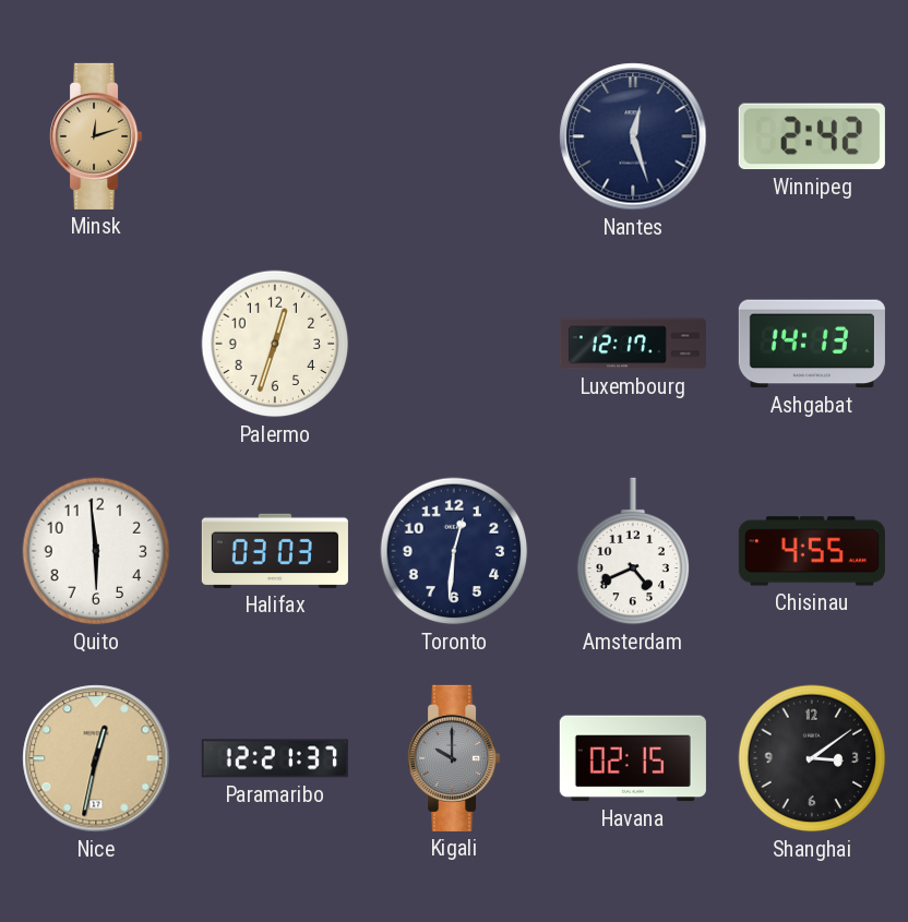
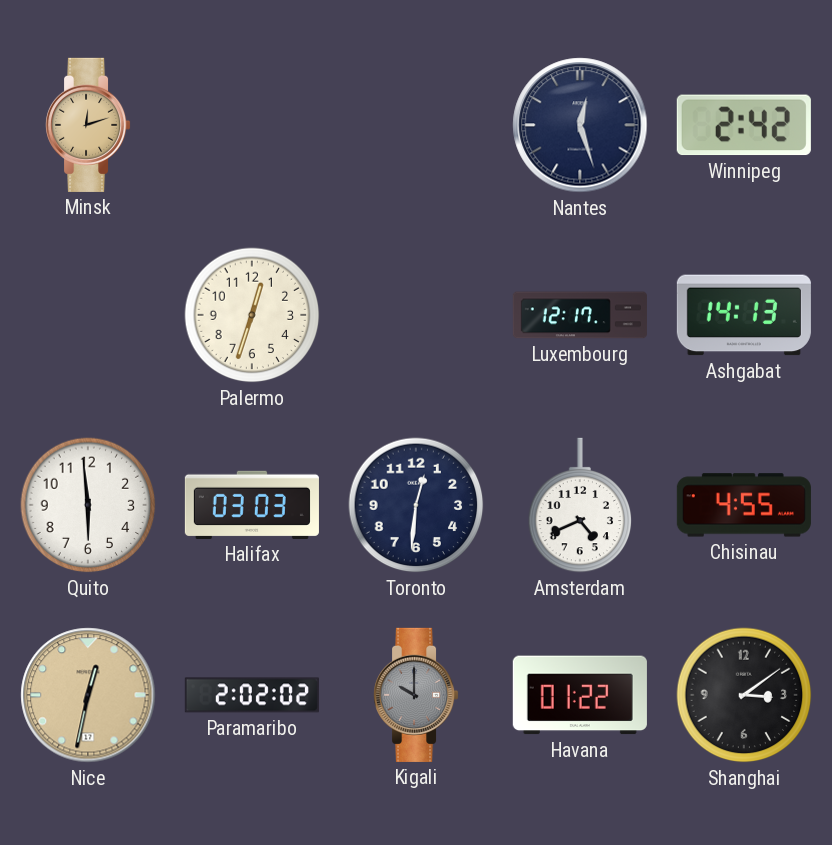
Paramaribo: 12:21 -> 2:02
Havana: 02:15 -> 01:22
